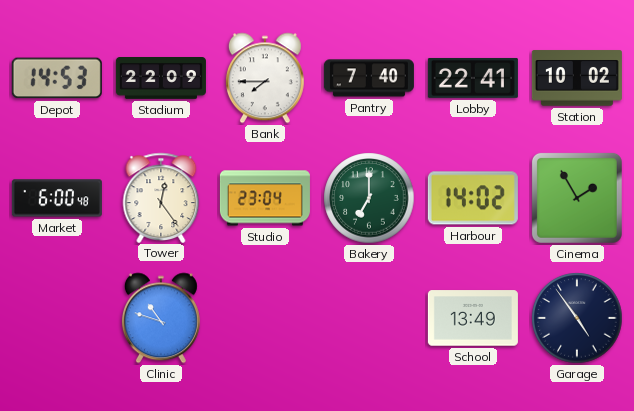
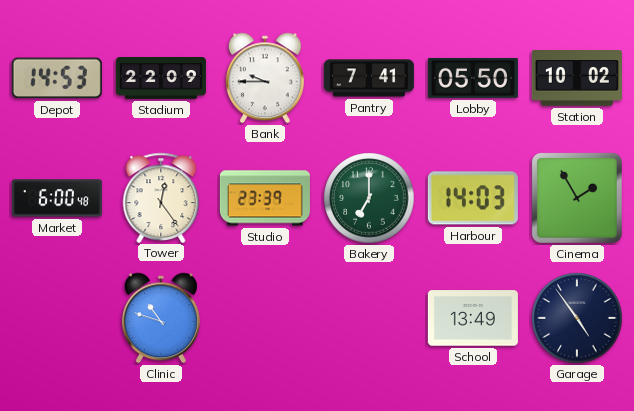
Bank: 7:45 -> 9:45
Pantry: 7:40 -> 7:41
Lobby: 22:41 -> 05:50
Studio: 23:04 -> 23:39
Harbour: 14:02 -> 14:03
